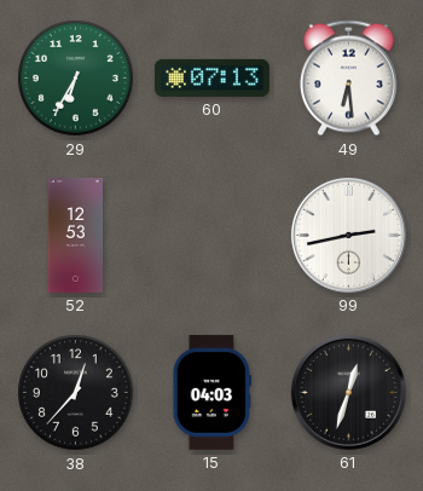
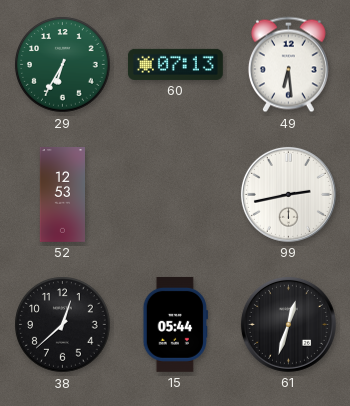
38: 12:37 -> 12:38
15: 04:03 -> 05:44
